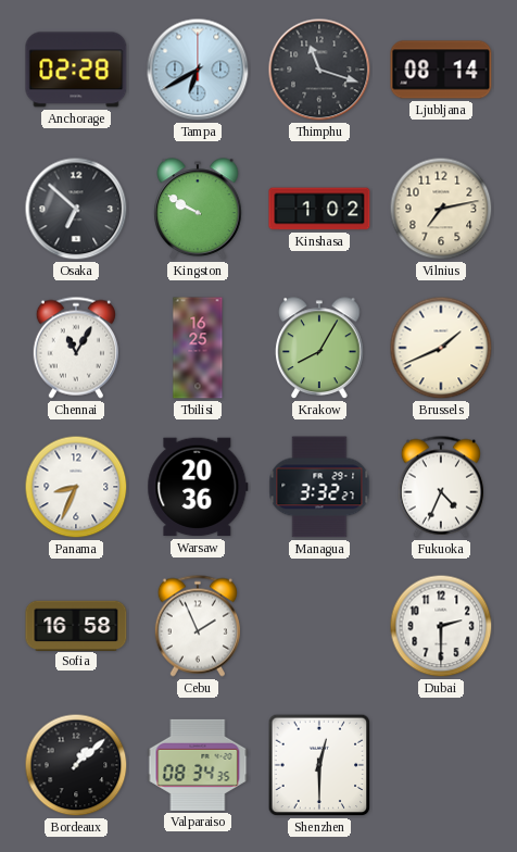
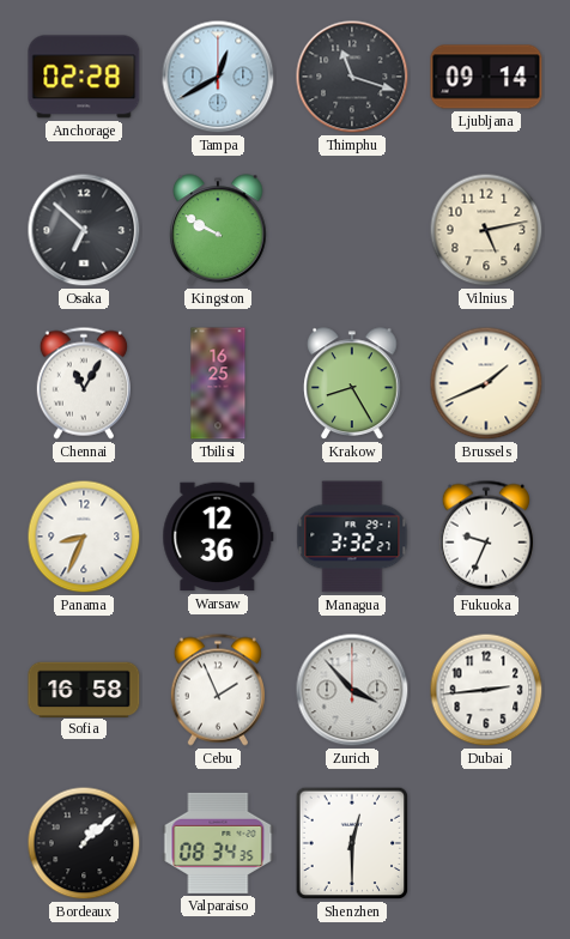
Tampa: 6:40 -> 12:40
Ljubljana: 08:14 -> 09:14
Kinshasa: 1:02 -> none
Vilnius: 7:13 -> 5:13
Krakow: 8:05 -> 8:25
Warsaw: 20:36 -> 12:36
Fukuoka: 4:34 -> 9:34
Zurich: none -> 3:53
Dubai: 2:30 -> 2:44
